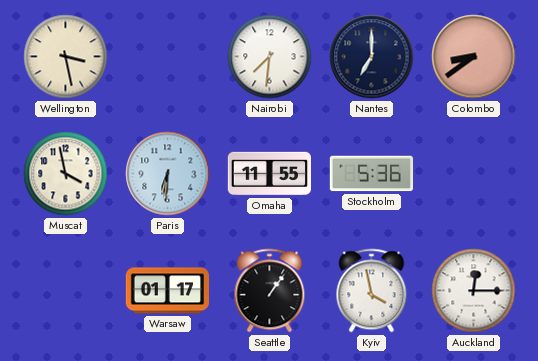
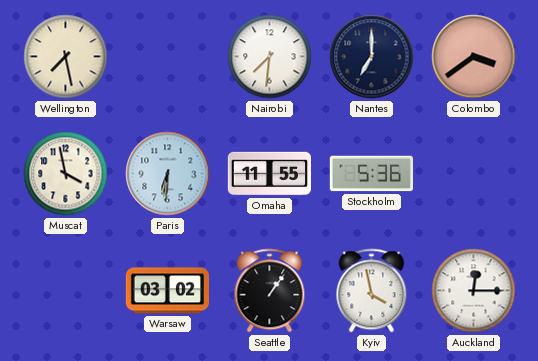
Wellington: 3:28 -> 7:28
Colombo: 8:39 -> 3:39
Warsaw: 01:17 -> 03:02
